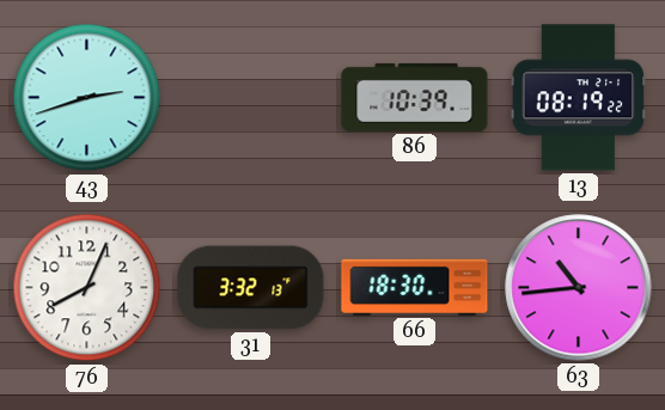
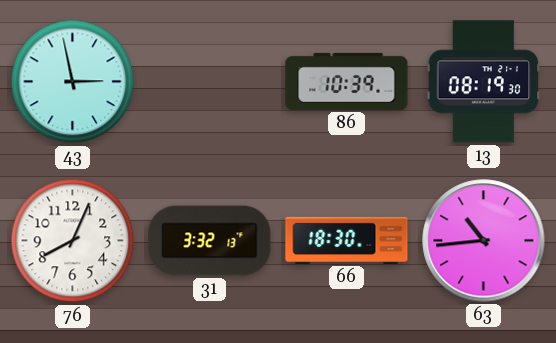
43: 2:42 -> 2:58
13: 08:19:22 -> 08:19:30
